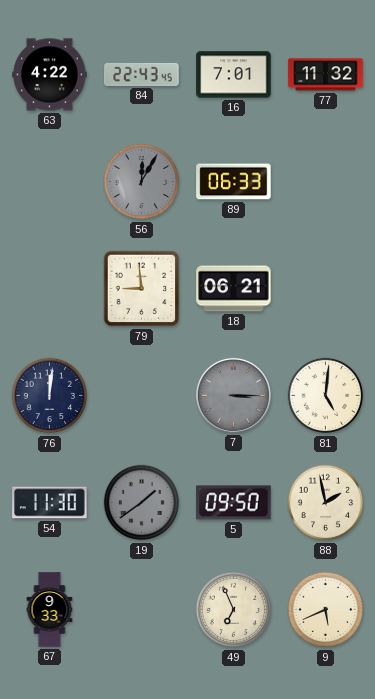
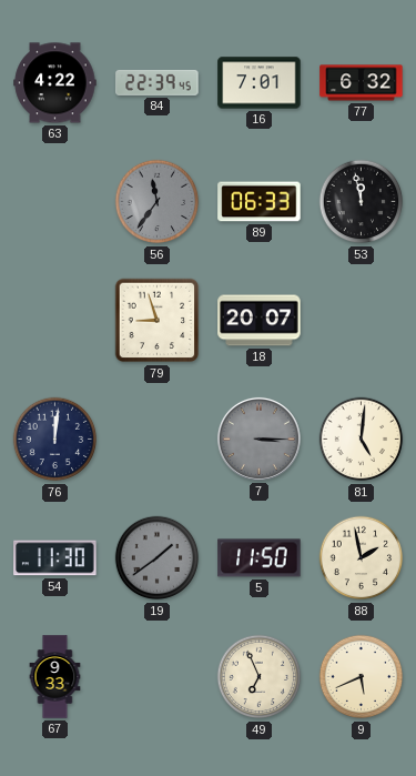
84: 22:43 -> 22:39
77: 11:32 -> 6:32
56: 12:05 -> 11:36
53: none -> 11:58
79: 8:59 -> 8:57
18: 06:21 -> 20:07
5: 09:50 -> 11:50
